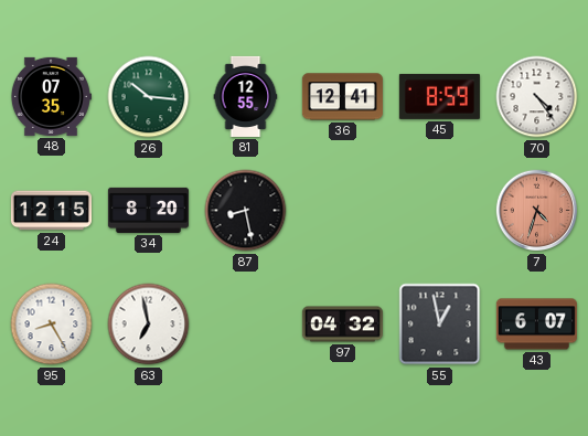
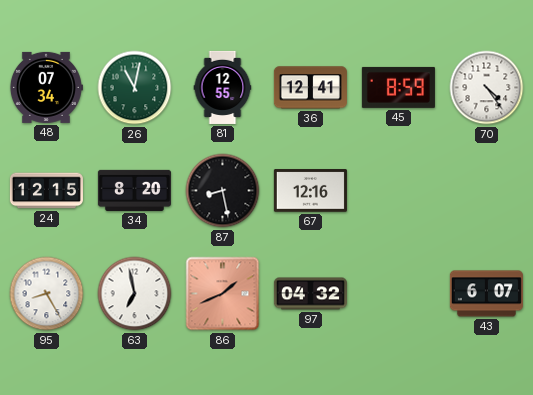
48: 07:35 -> 07:34
26: 10:16 -> 11:02
67: none -> 12:16
7: 4:33 -> none
86: none -> 1:41
55: 12:58 -> none
